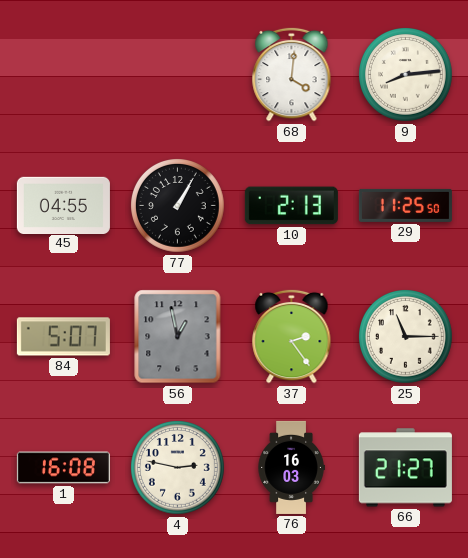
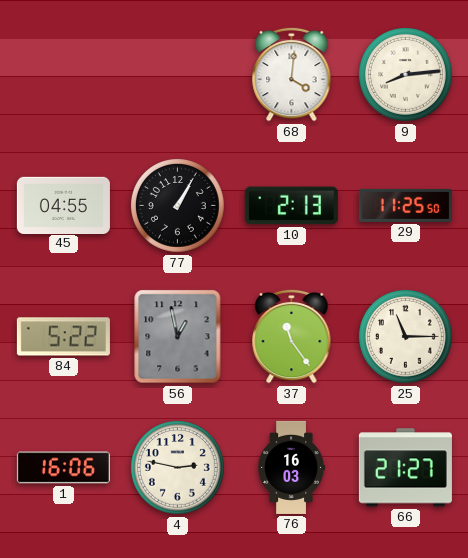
84: 5:07 -> 5:22
37: 2:24 -> 11:24
1: 16:08 -> 16:06
